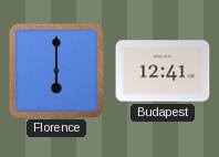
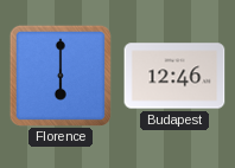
Budapest: 12:41 -> 12:46
